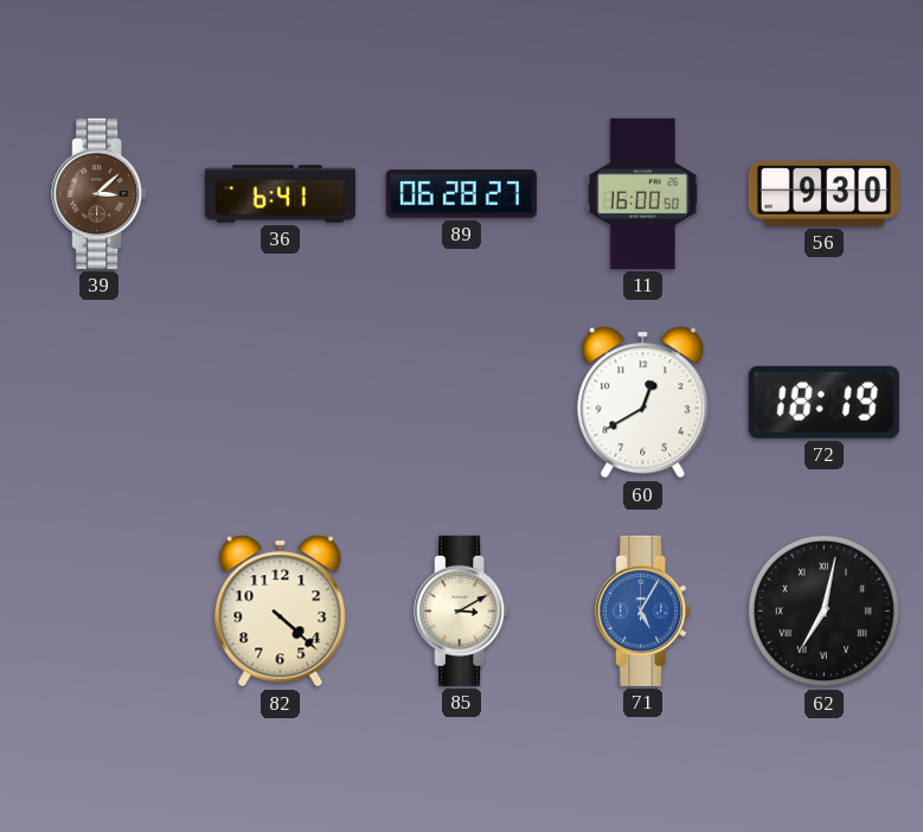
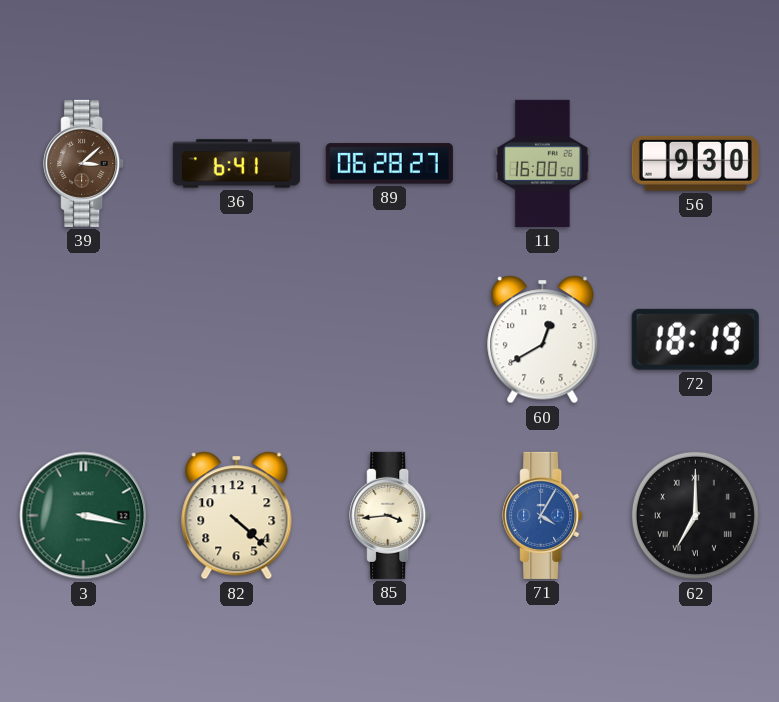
3: none -> 3:17
85: 3:10 -> 3:44
71: 5:05 -> 4:05
62: 7:02 -> 7:00
